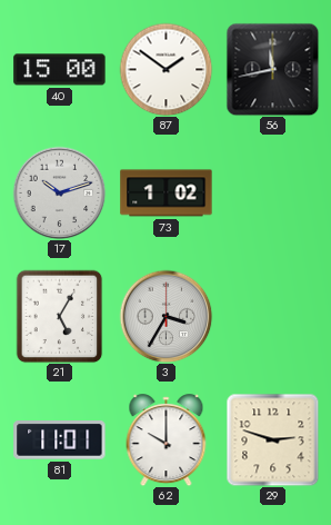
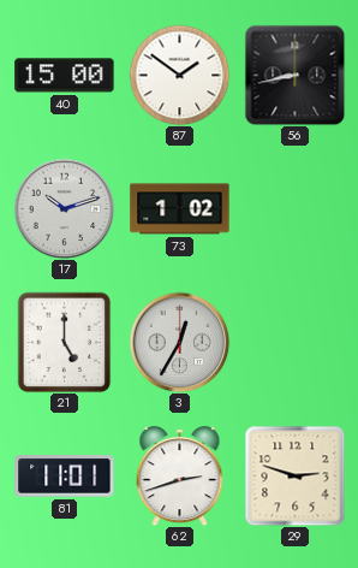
56: 11:43 -> 8:43
21: 5:05 -> 5:00
3: 3:35 -> 12:35
62: 10:00 -> 2:42
